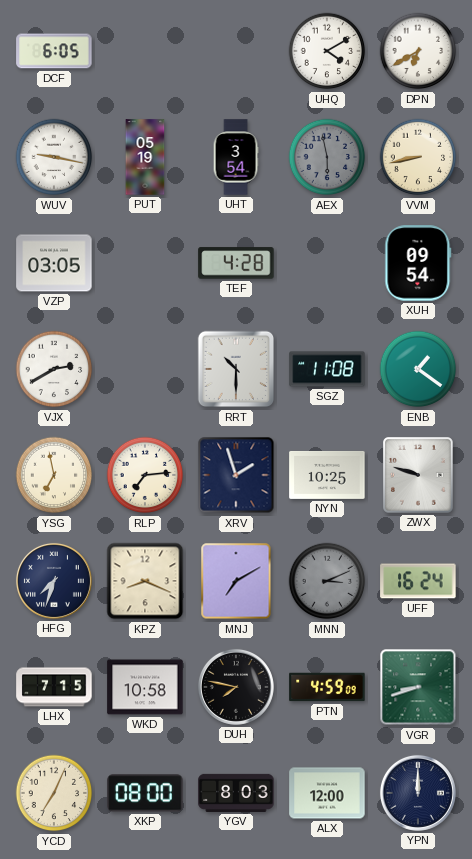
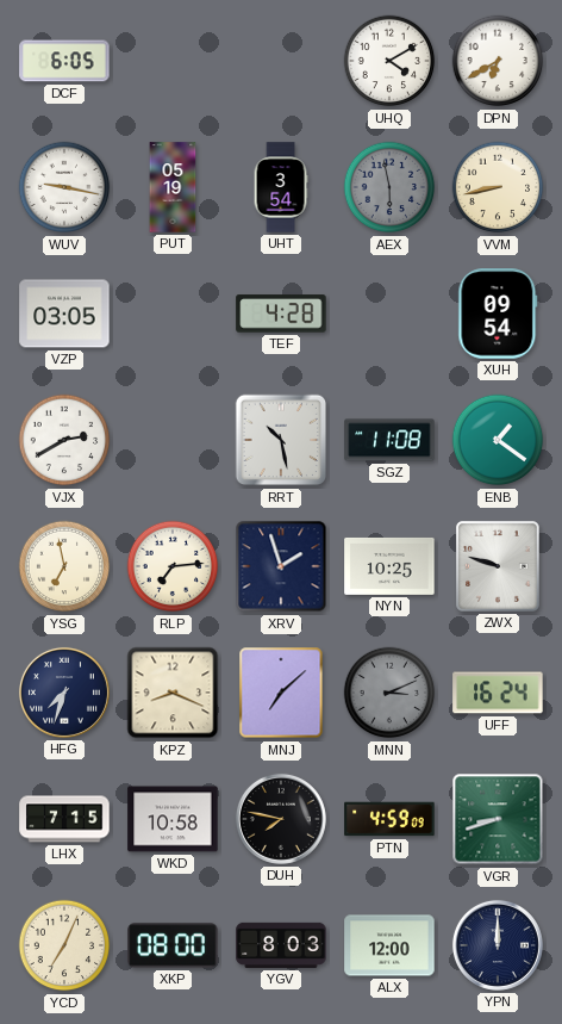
RRT: 10:30 -> 10:28
MNJ: 7:10 -> 7:08
